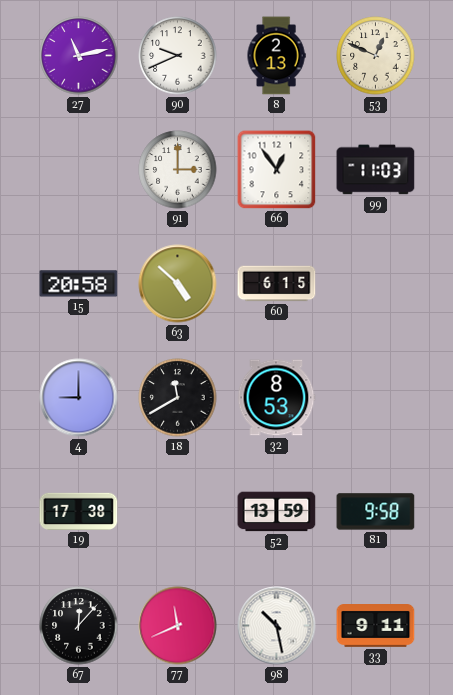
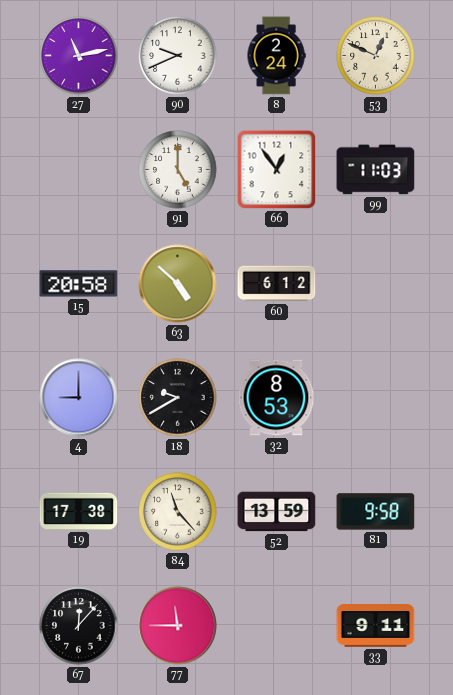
8: 2:13 -> 2:24
91: 3:00 -> 5:00
60: 6:15 -> 6:12
18: 11:40 -> 9:40
84: none -> 11:23
77: 11:41 -> 11:45
98: 10:28 -> none
